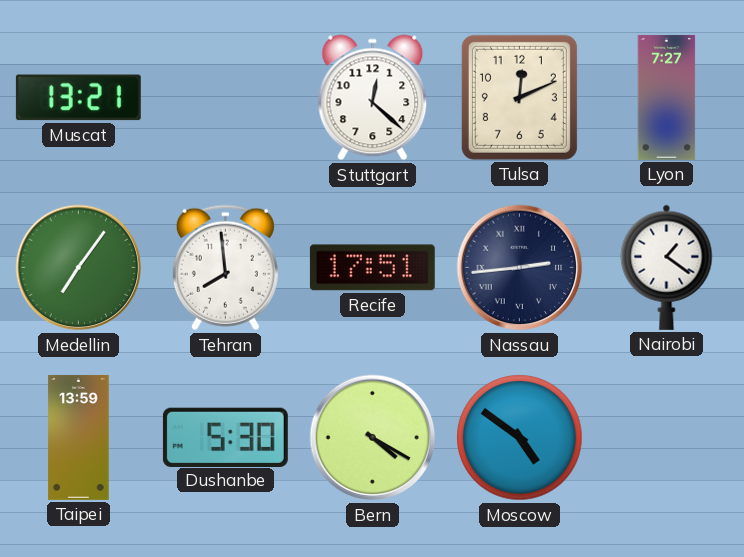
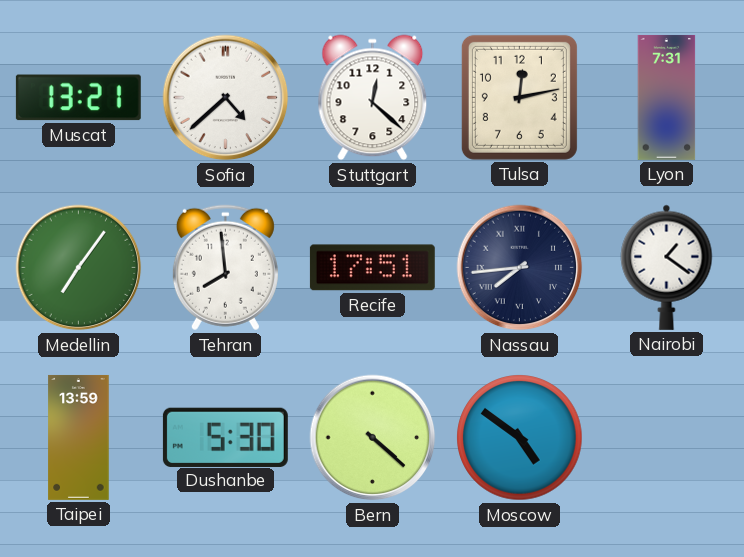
Sofia: none -> 4:38
Tulsa: 12:11 -> 12:13
Lyon: 7:27 -> 7:31
Nassau: 2:44 -> 7:44
Bern: 4:20 -> 4:22
